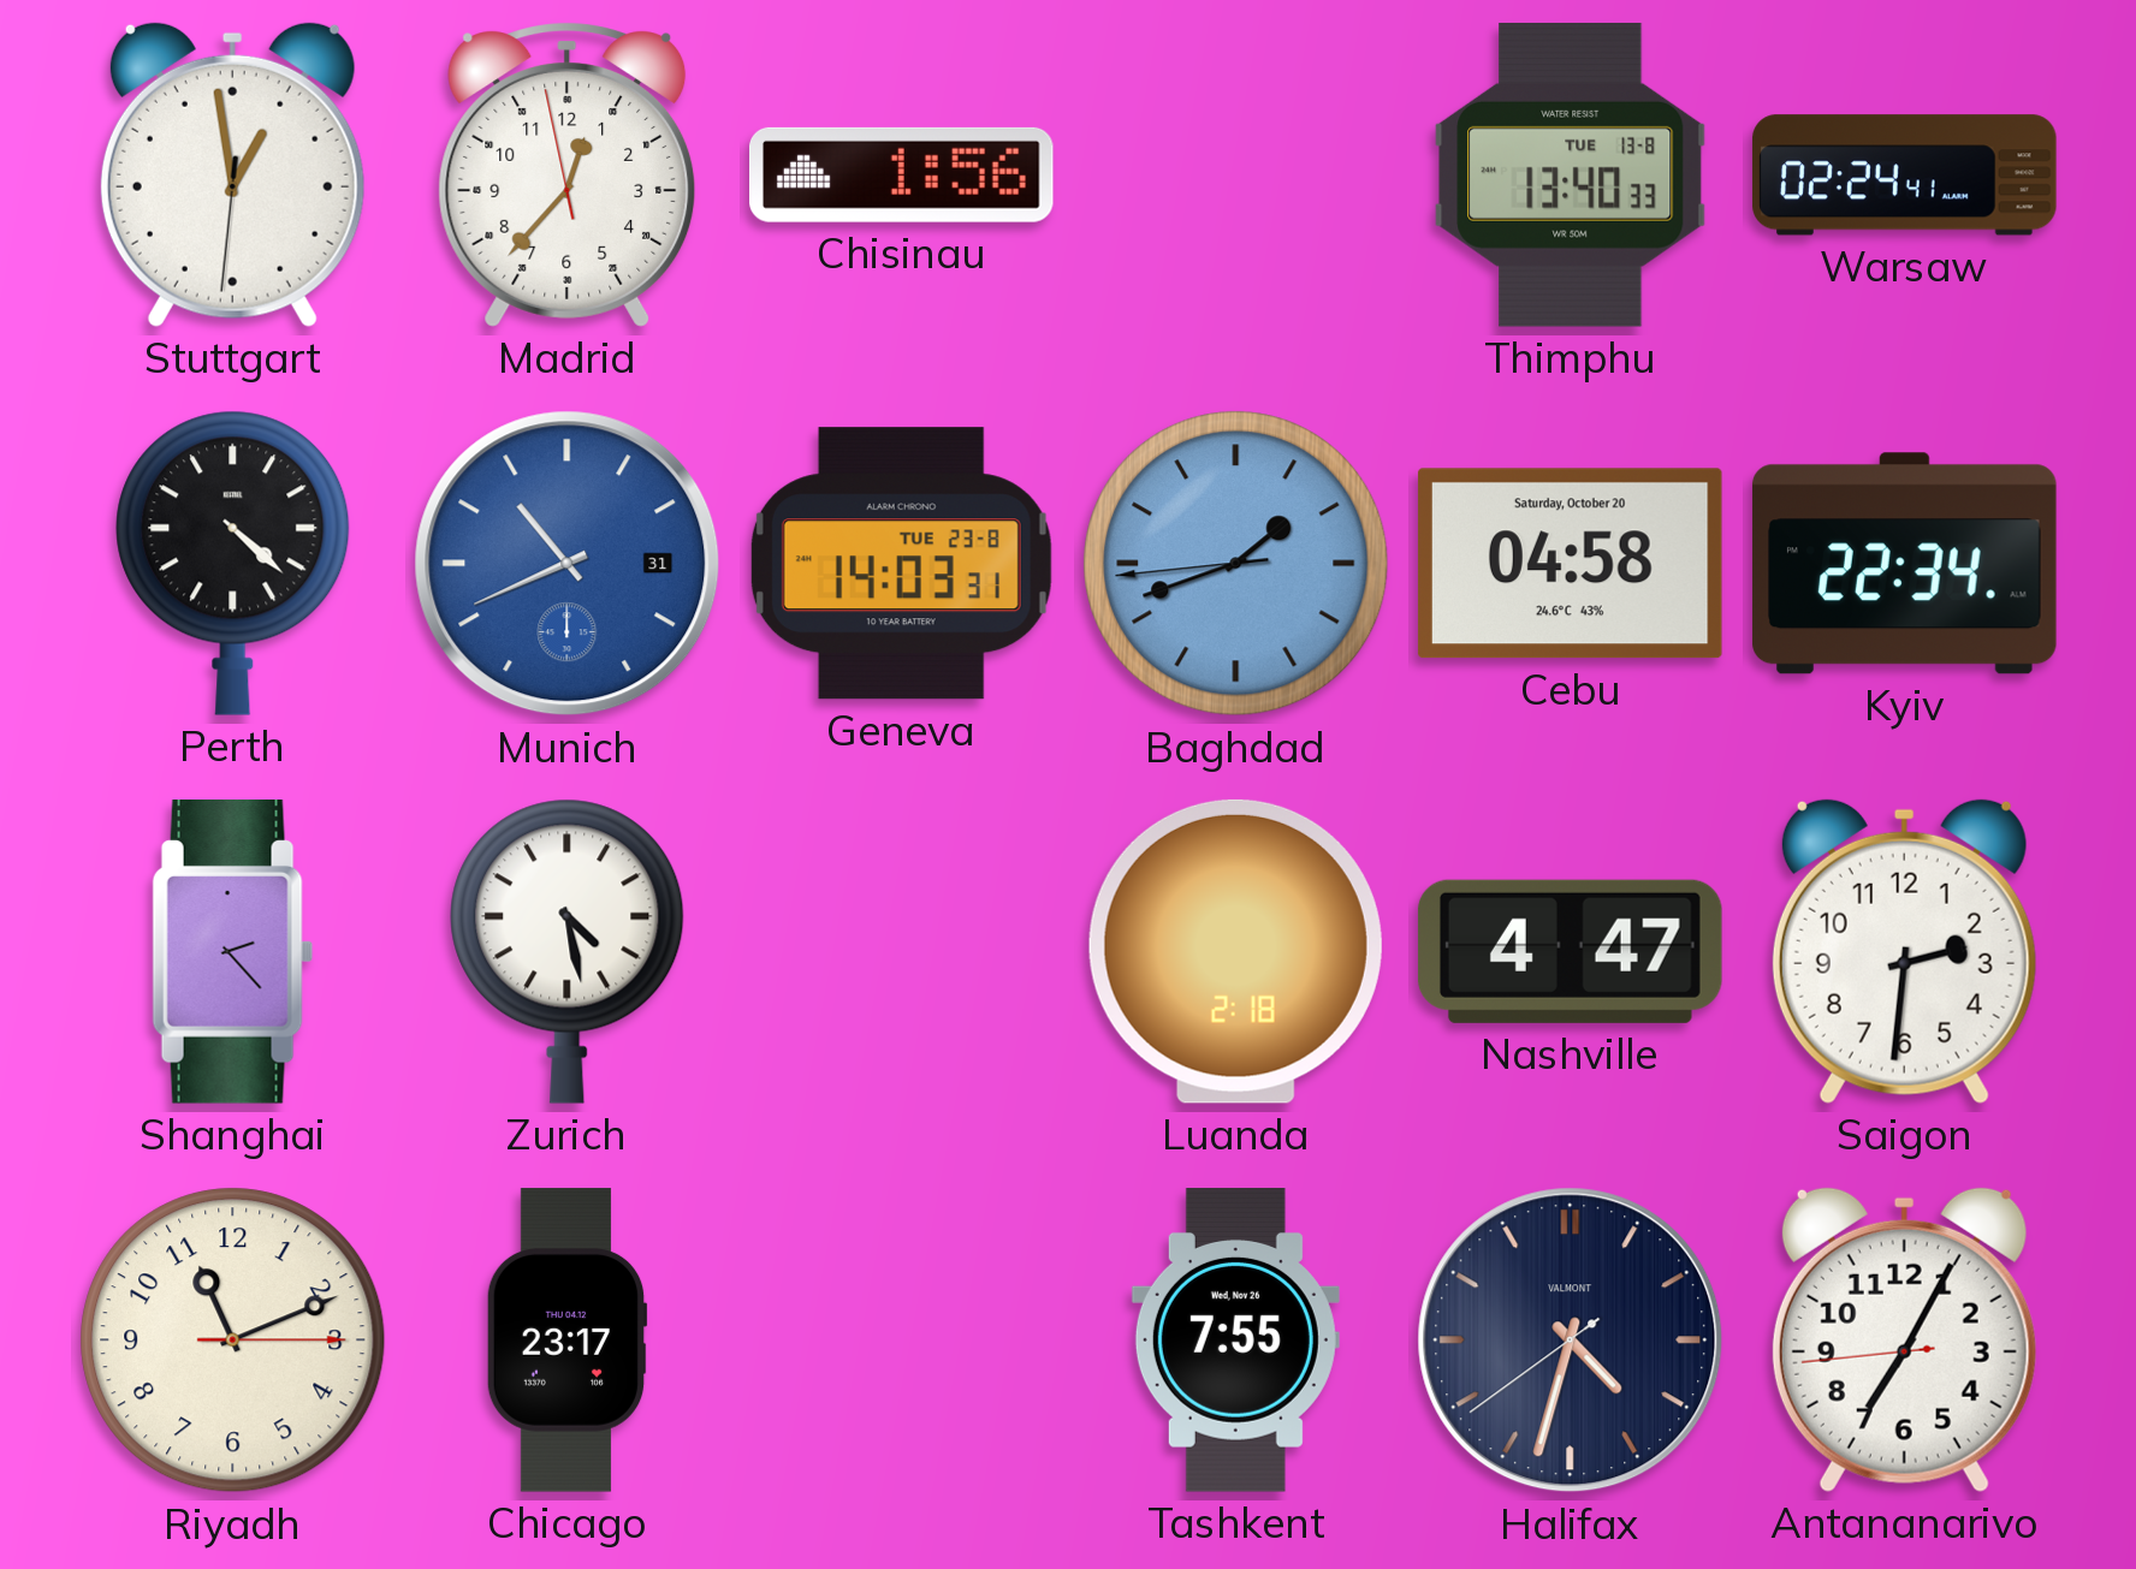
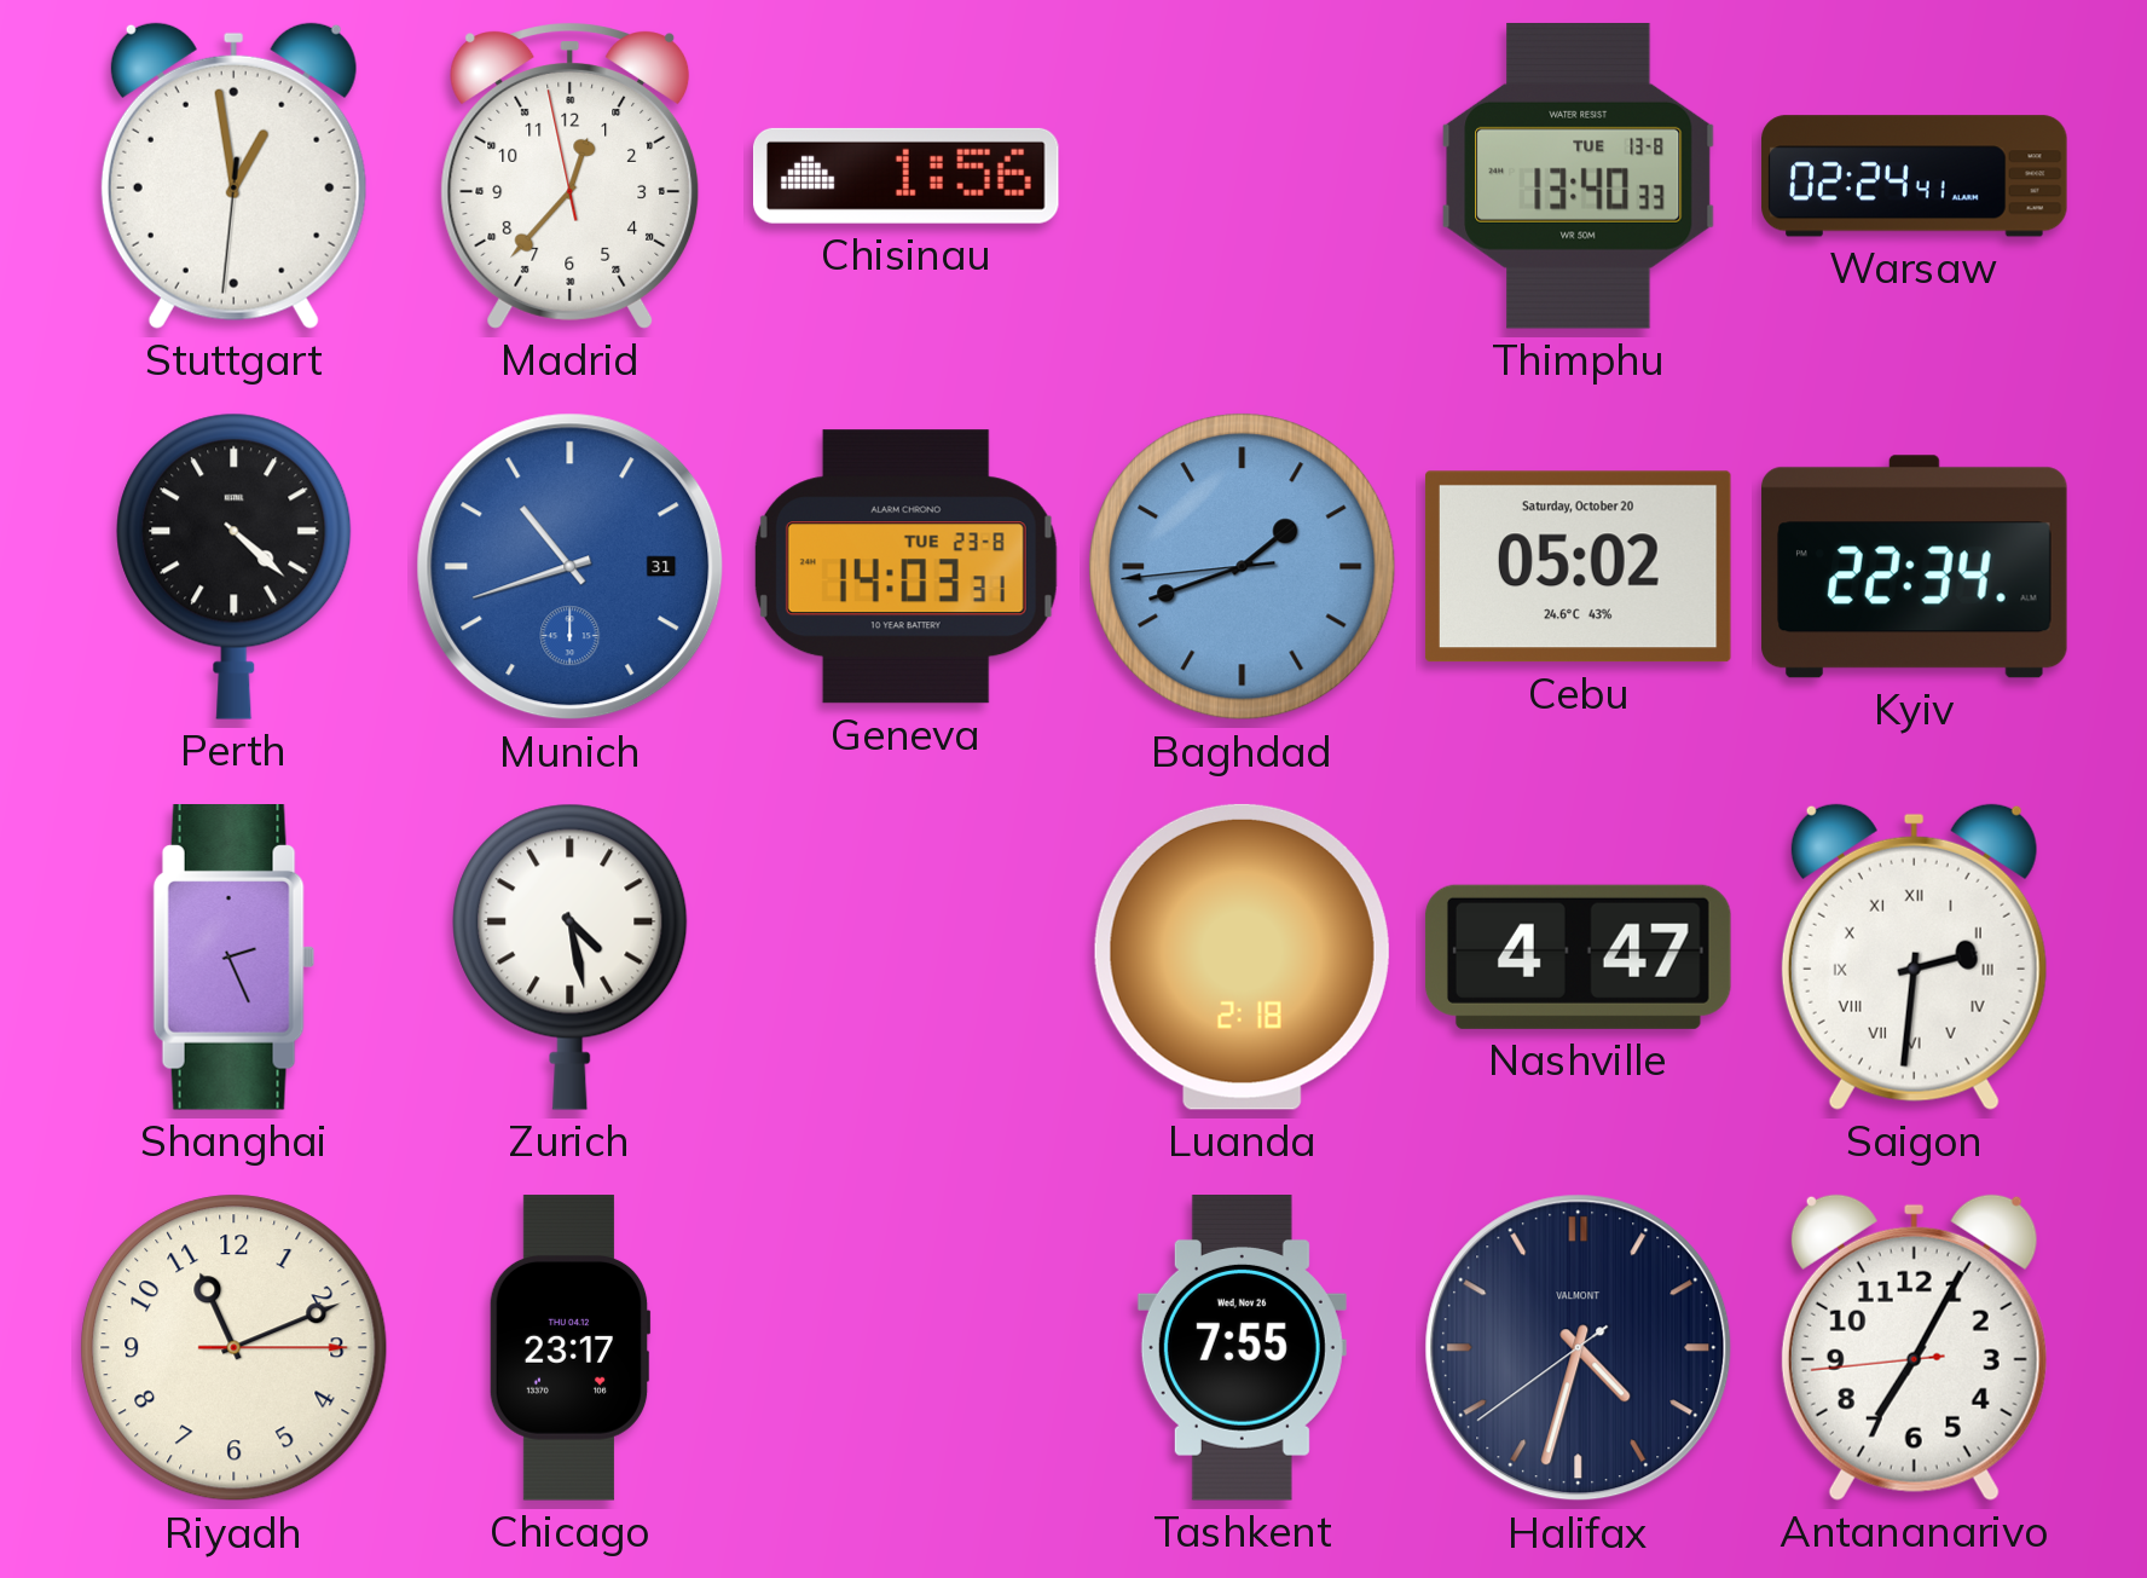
Munich: 10:41 -> 10:42
Cebu: 04:58 -> 05:02
Shanghai: 2:23 -> 2:26
Saigon numerals: Arabic -> Roman
